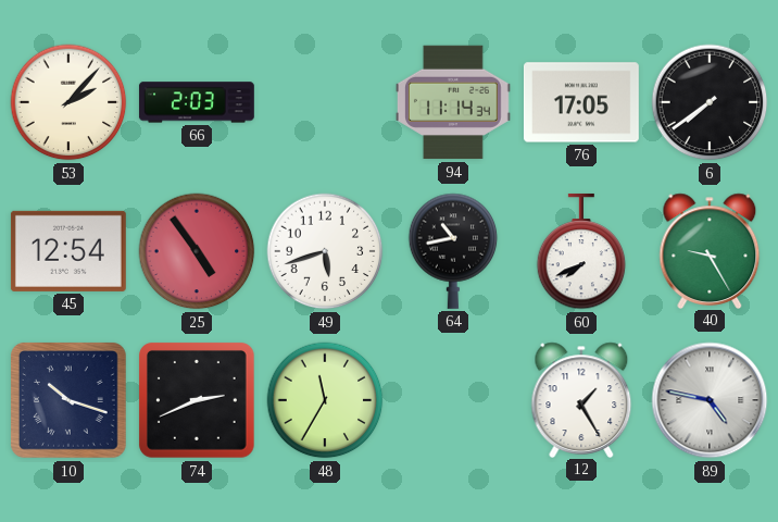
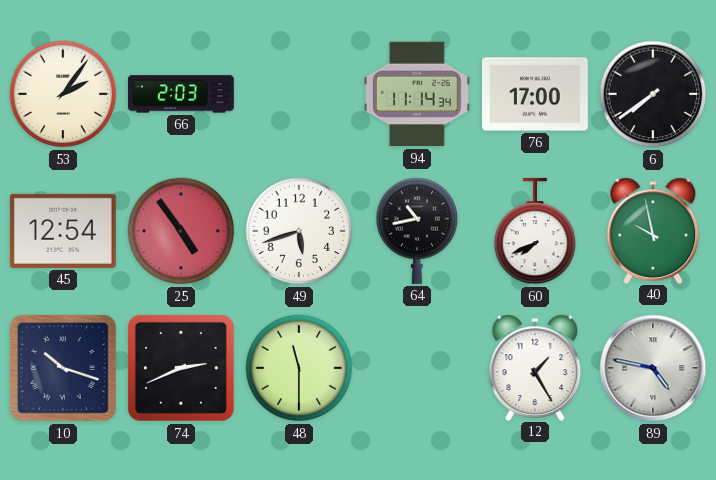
53: 2:07 -> 2:06
76: 17:05 -> 17:00
40: 9:25 -> 9:58
48: 11:35 -> 11:30
